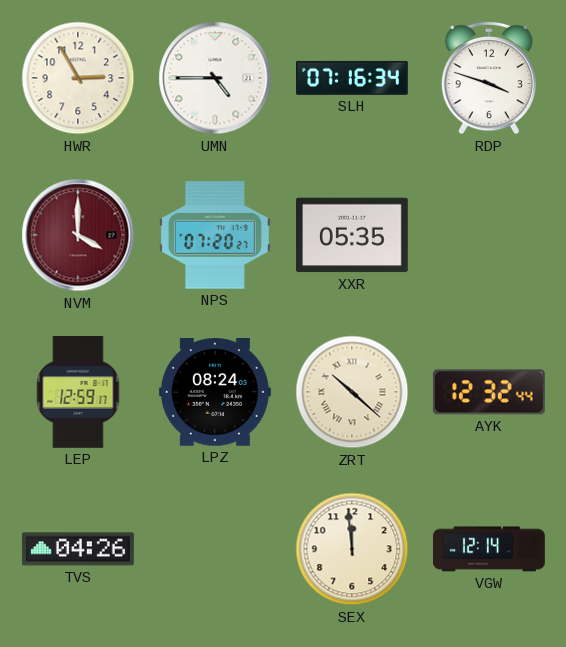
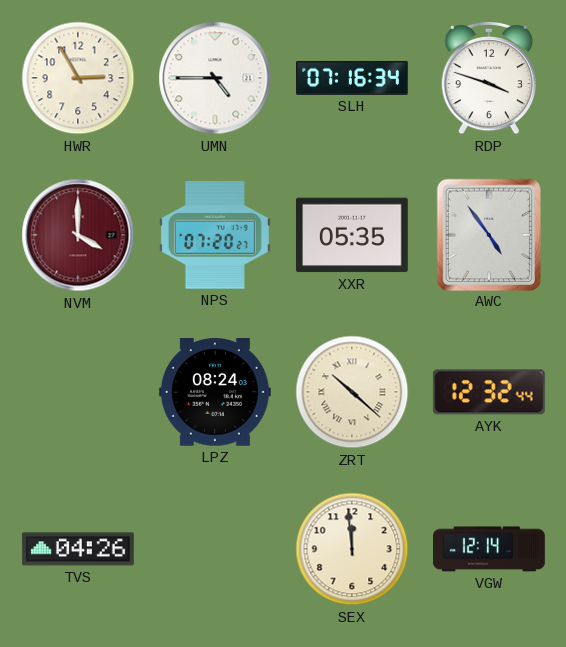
AWC: none -> 4:54
LEP: 12:59 -> none
